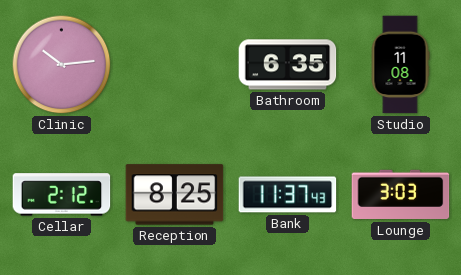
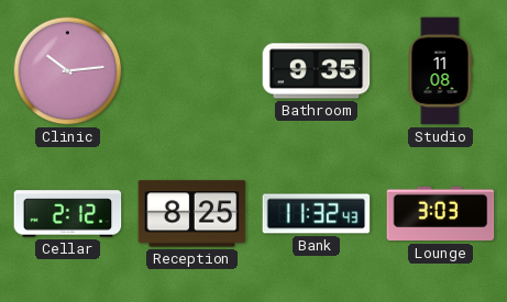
Bathroom: 6:35 -> 9:35
Bank: 11:37 -> 11:32
